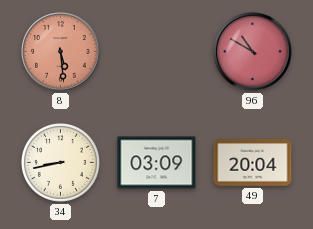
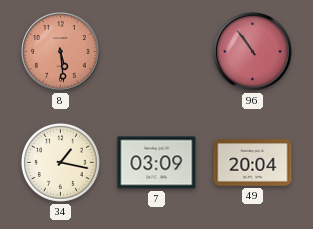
96: 10:50 -> 10:54
34: 8:43 -> 1:17
